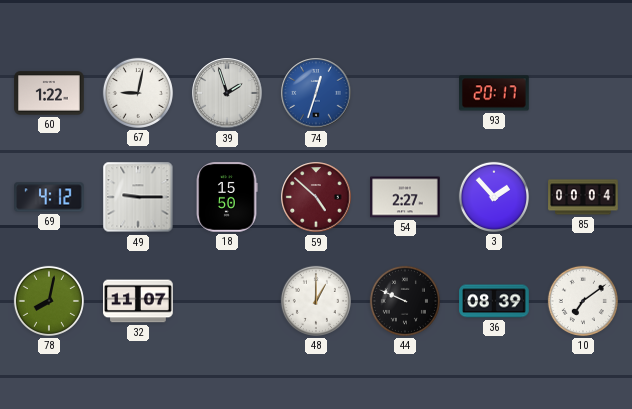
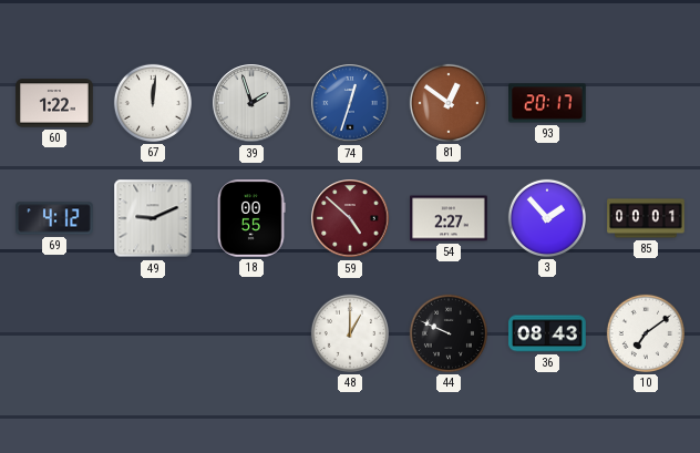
67: 9:02 -> 12:01
81: none -> 12:51
49: 9:15 -> 9:11
18: 15:50 -> 00:55
85: 00:04 -> 00:01
78: 8:02 -> none
32: 11:07 -> none
36: 08:39 -> 08:43
